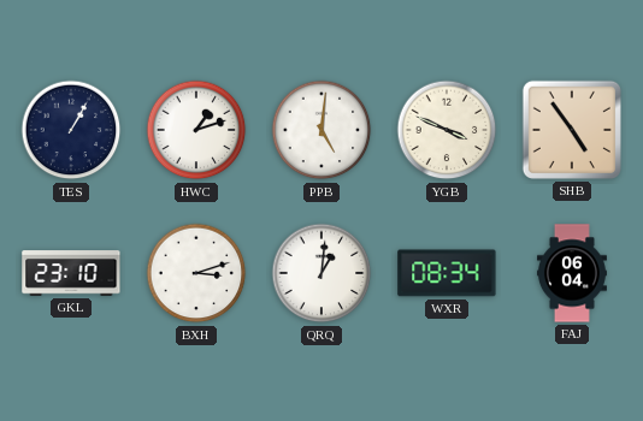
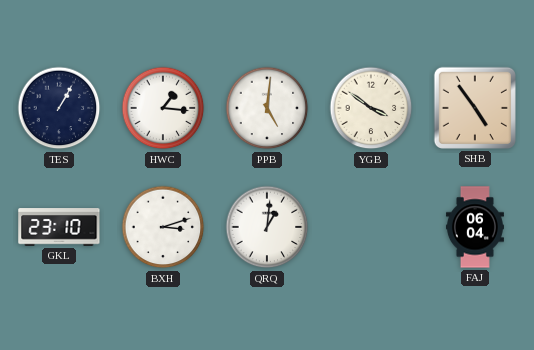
HWC: 1:12 -> 1:16
YGB: 3:49 -> 3:51
WXR: 08:34 -> none
